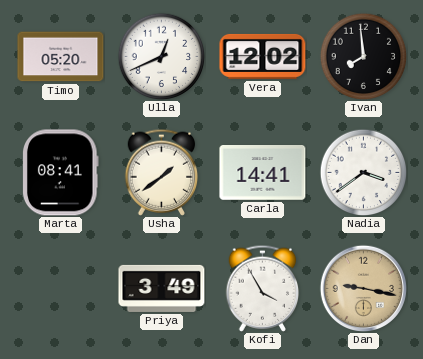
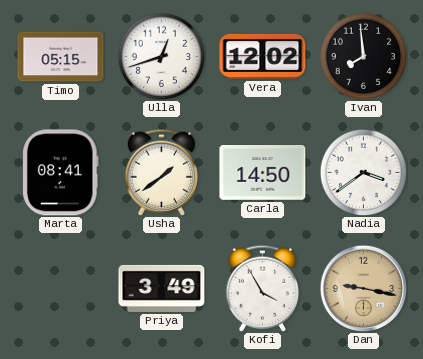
Timo: 05:20 -> 05:15
Ulla: 12:41 -> 12:42
Carla: 14:41 -> 14:50
